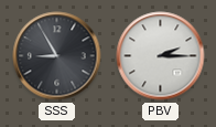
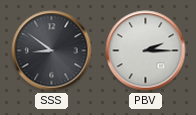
SSS: 8:55 -> 8:51
